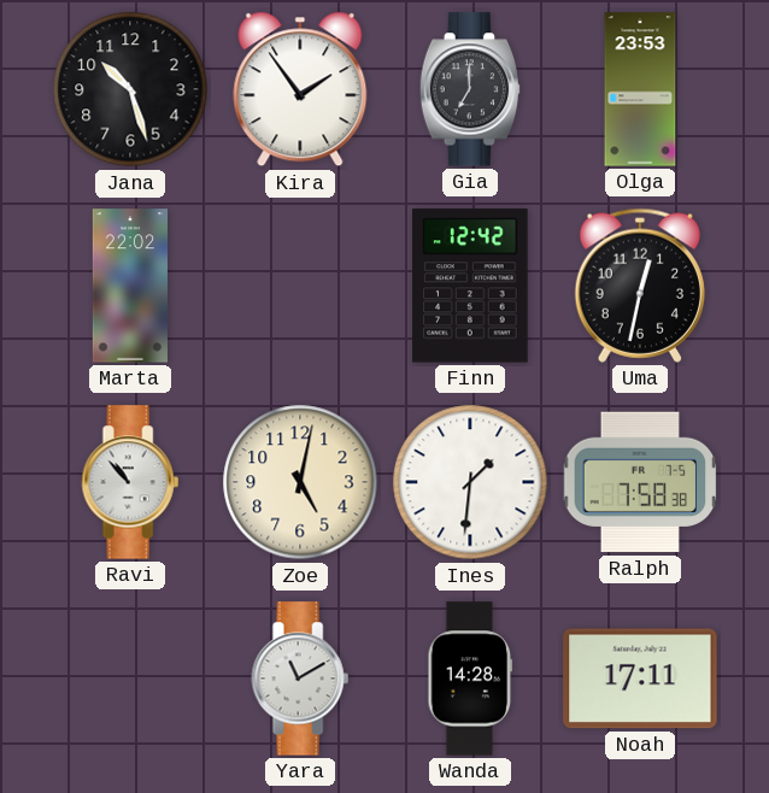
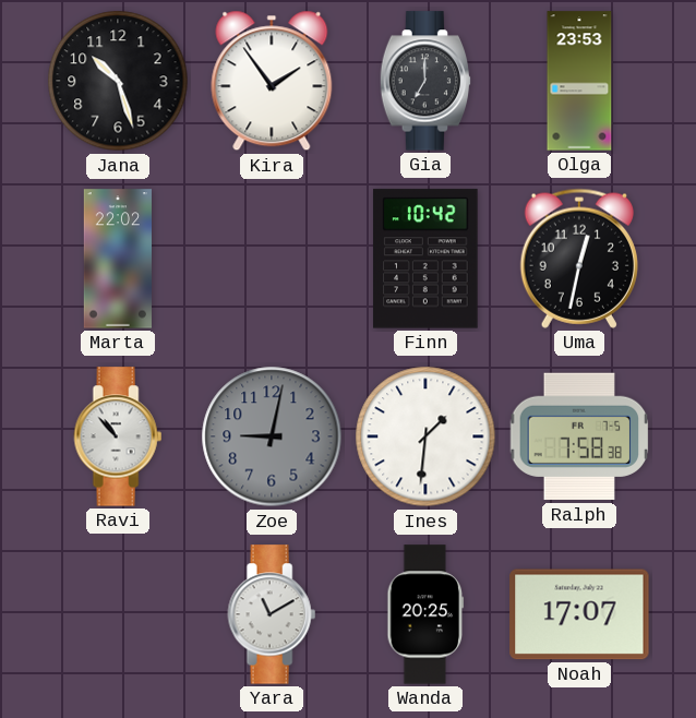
Finn: 12:42 -> 10:42
Zoe: 5:02 -> 9:02
Zoe dial: cream -> grey
Wanda: 14:28 -> 20:25
Noah: 17:11 -> 17:07
